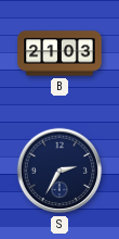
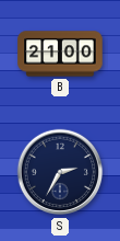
B: 21:03 -> 21:00
